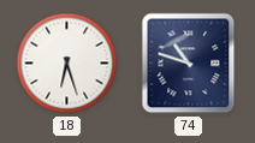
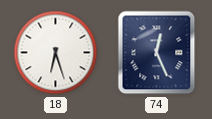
74: 10:48 -> 12:26
